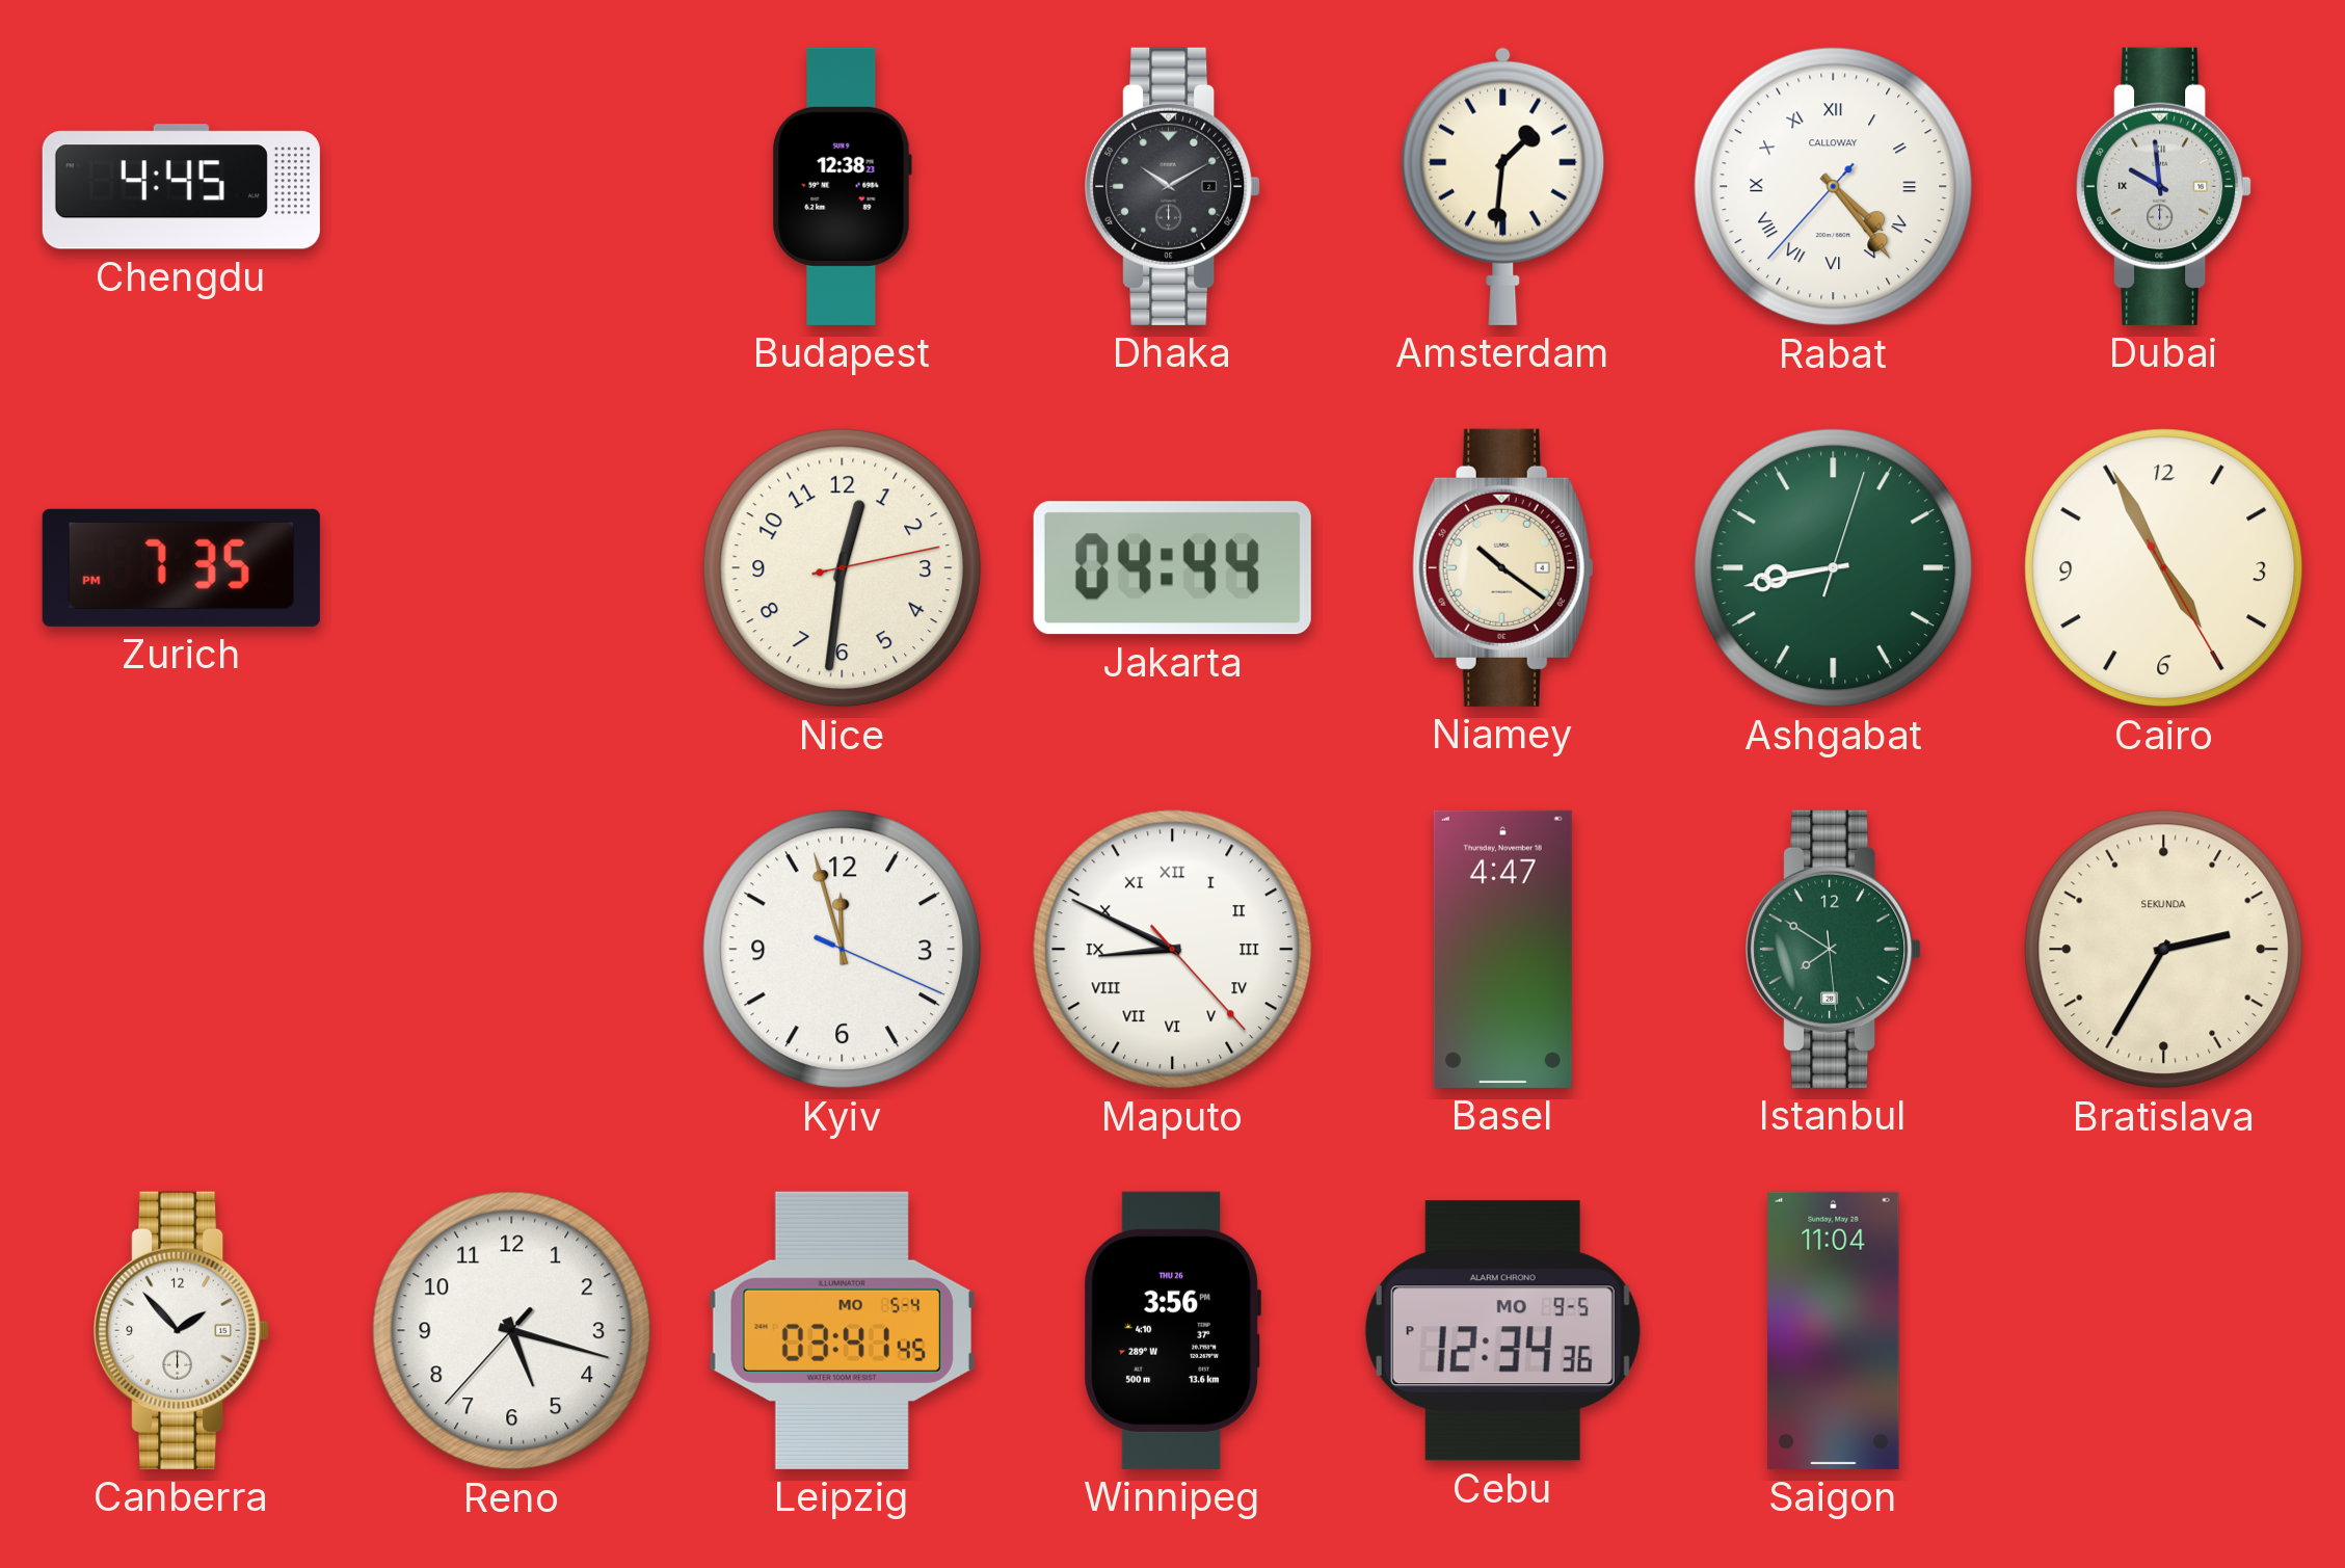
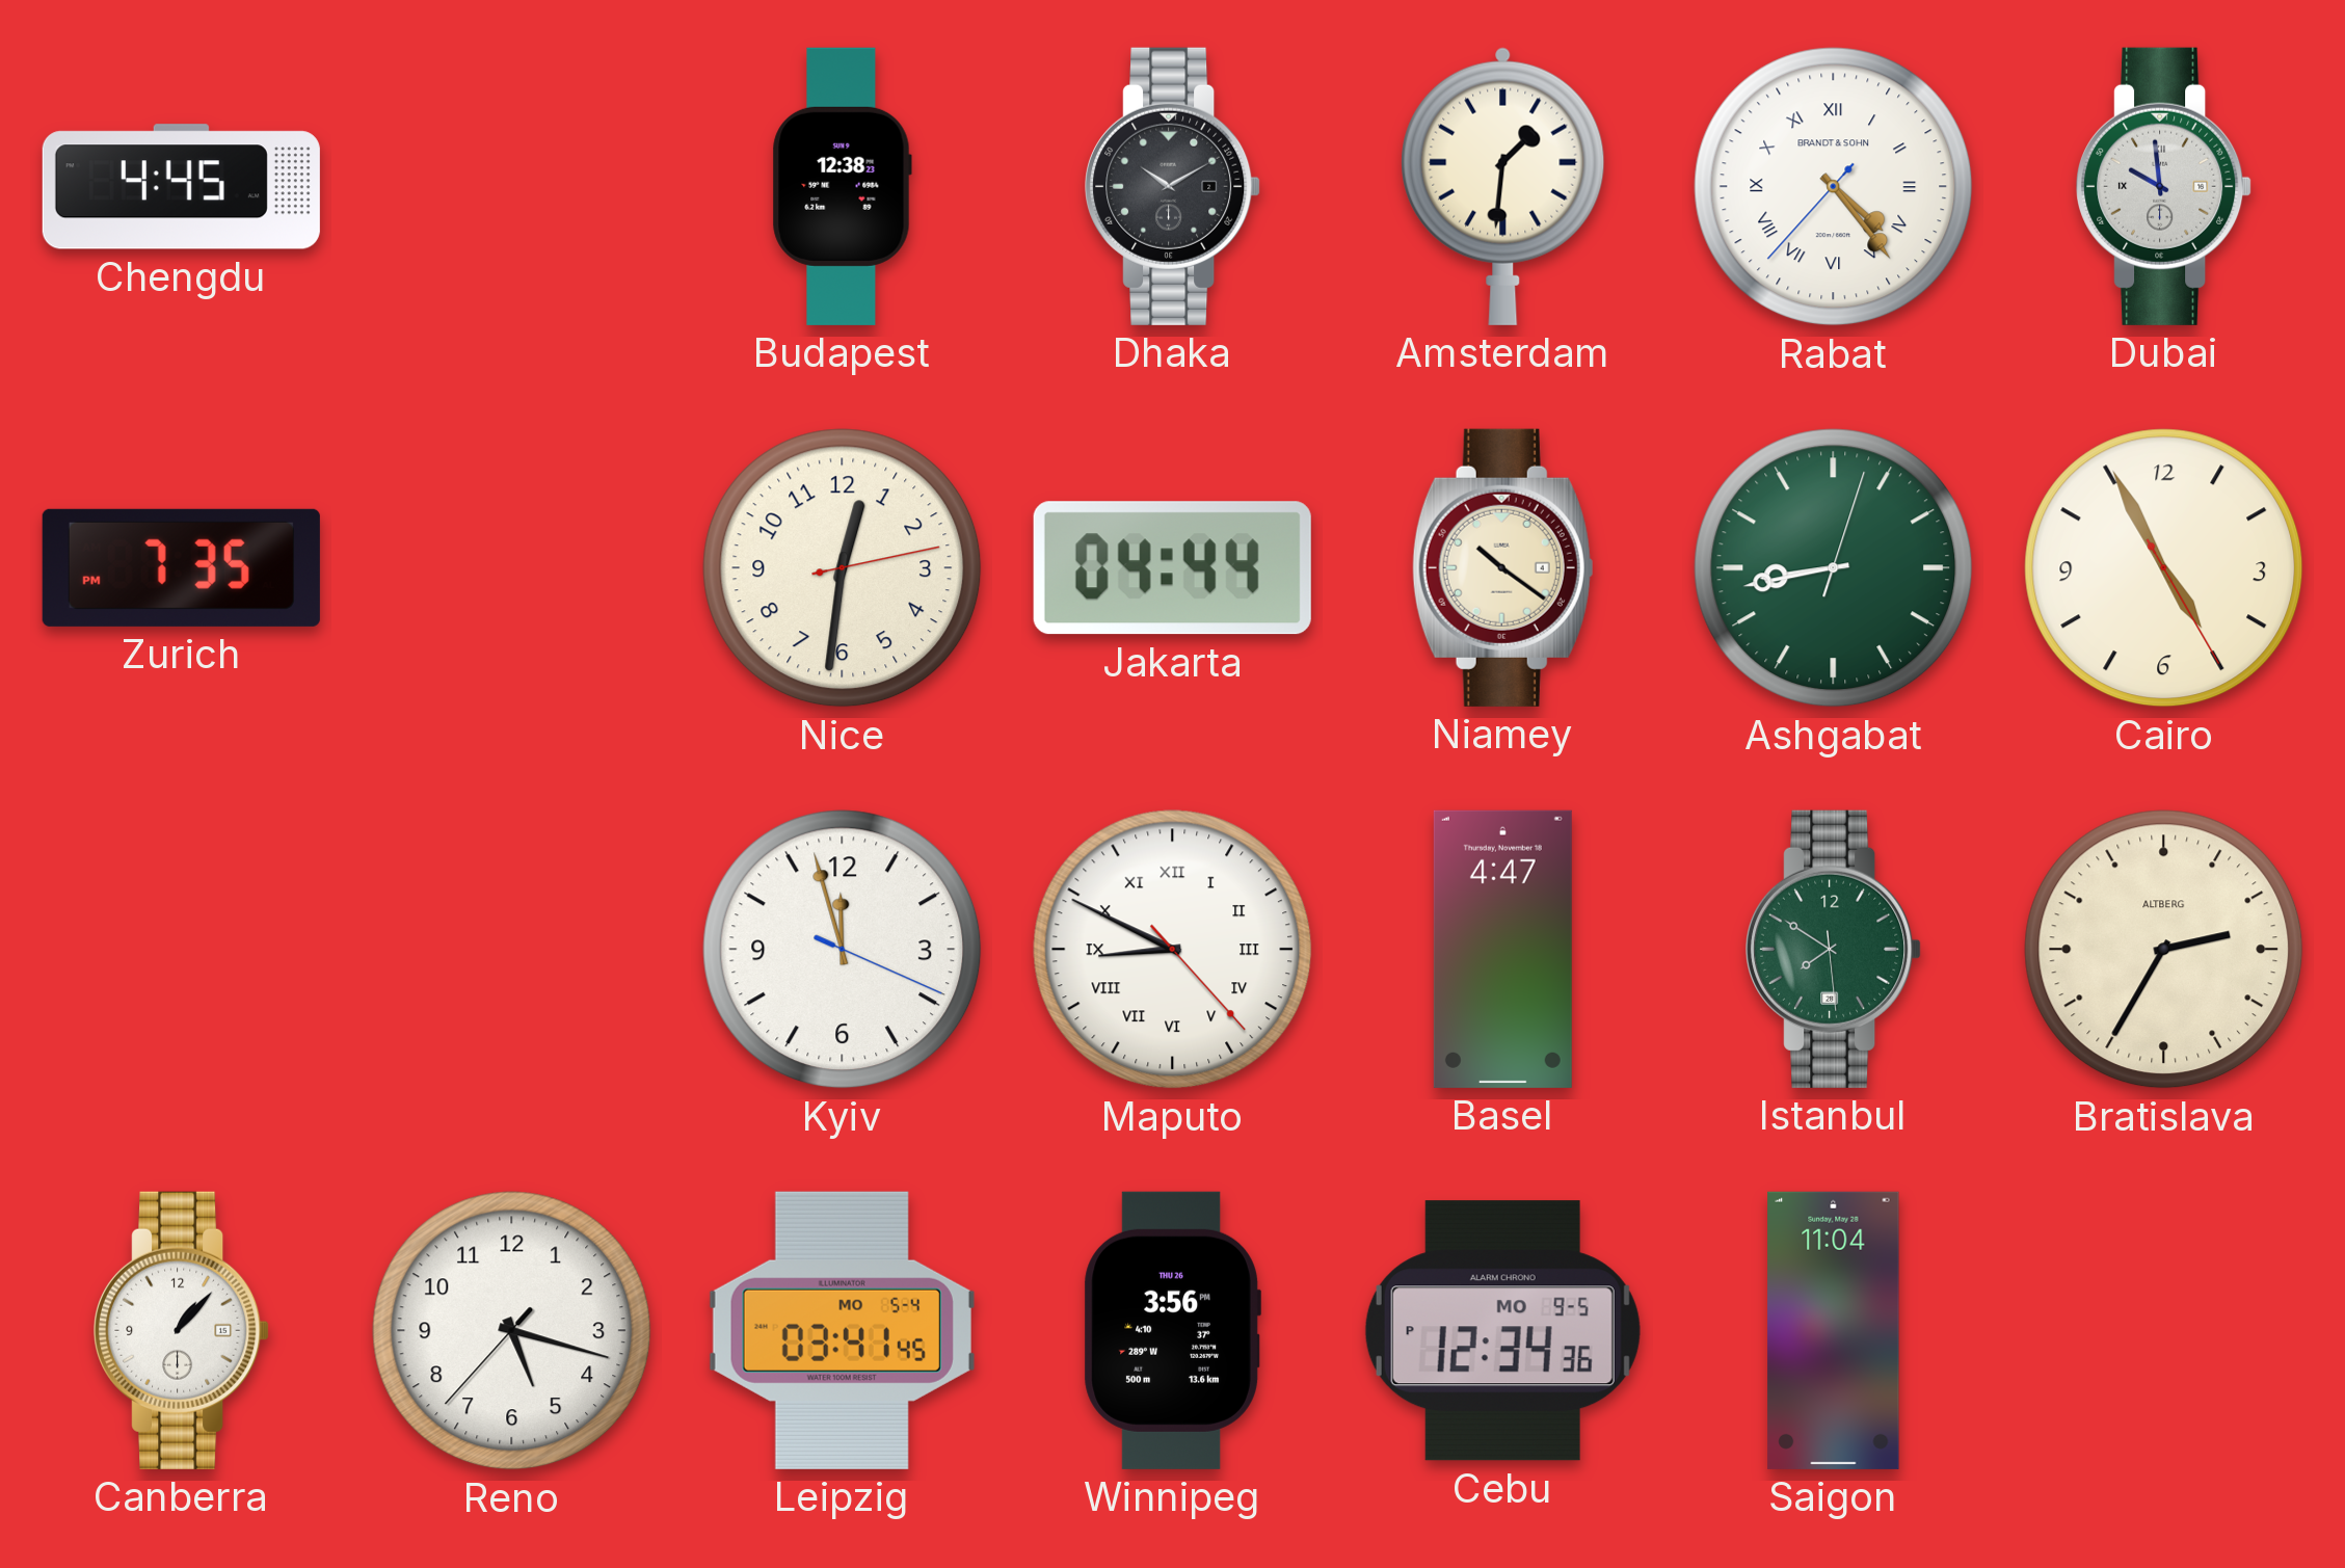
Rabat brand: CALLOWAY -> BRANDT & SOHN
Bratislava brand: SEKUNDA -> ALTBERG
Canberra: 1:53 -> 1:07
